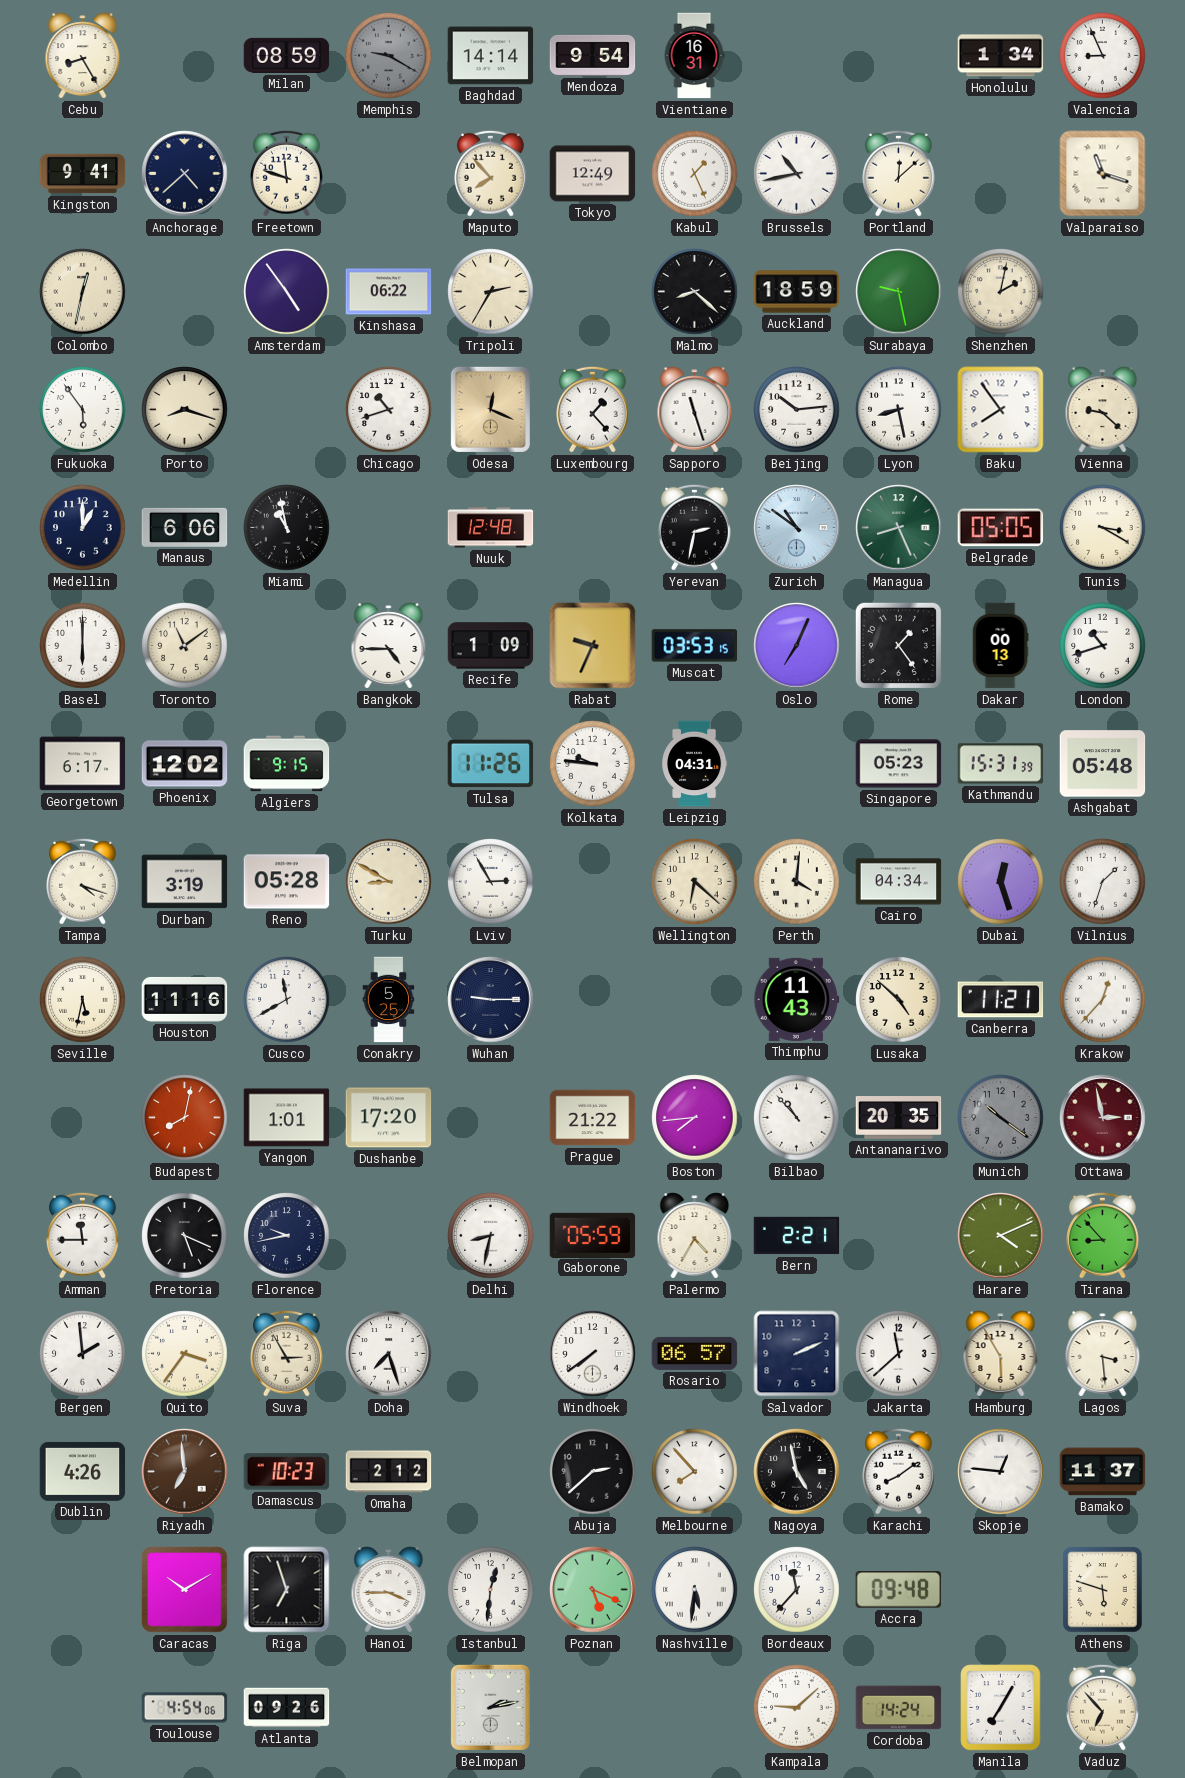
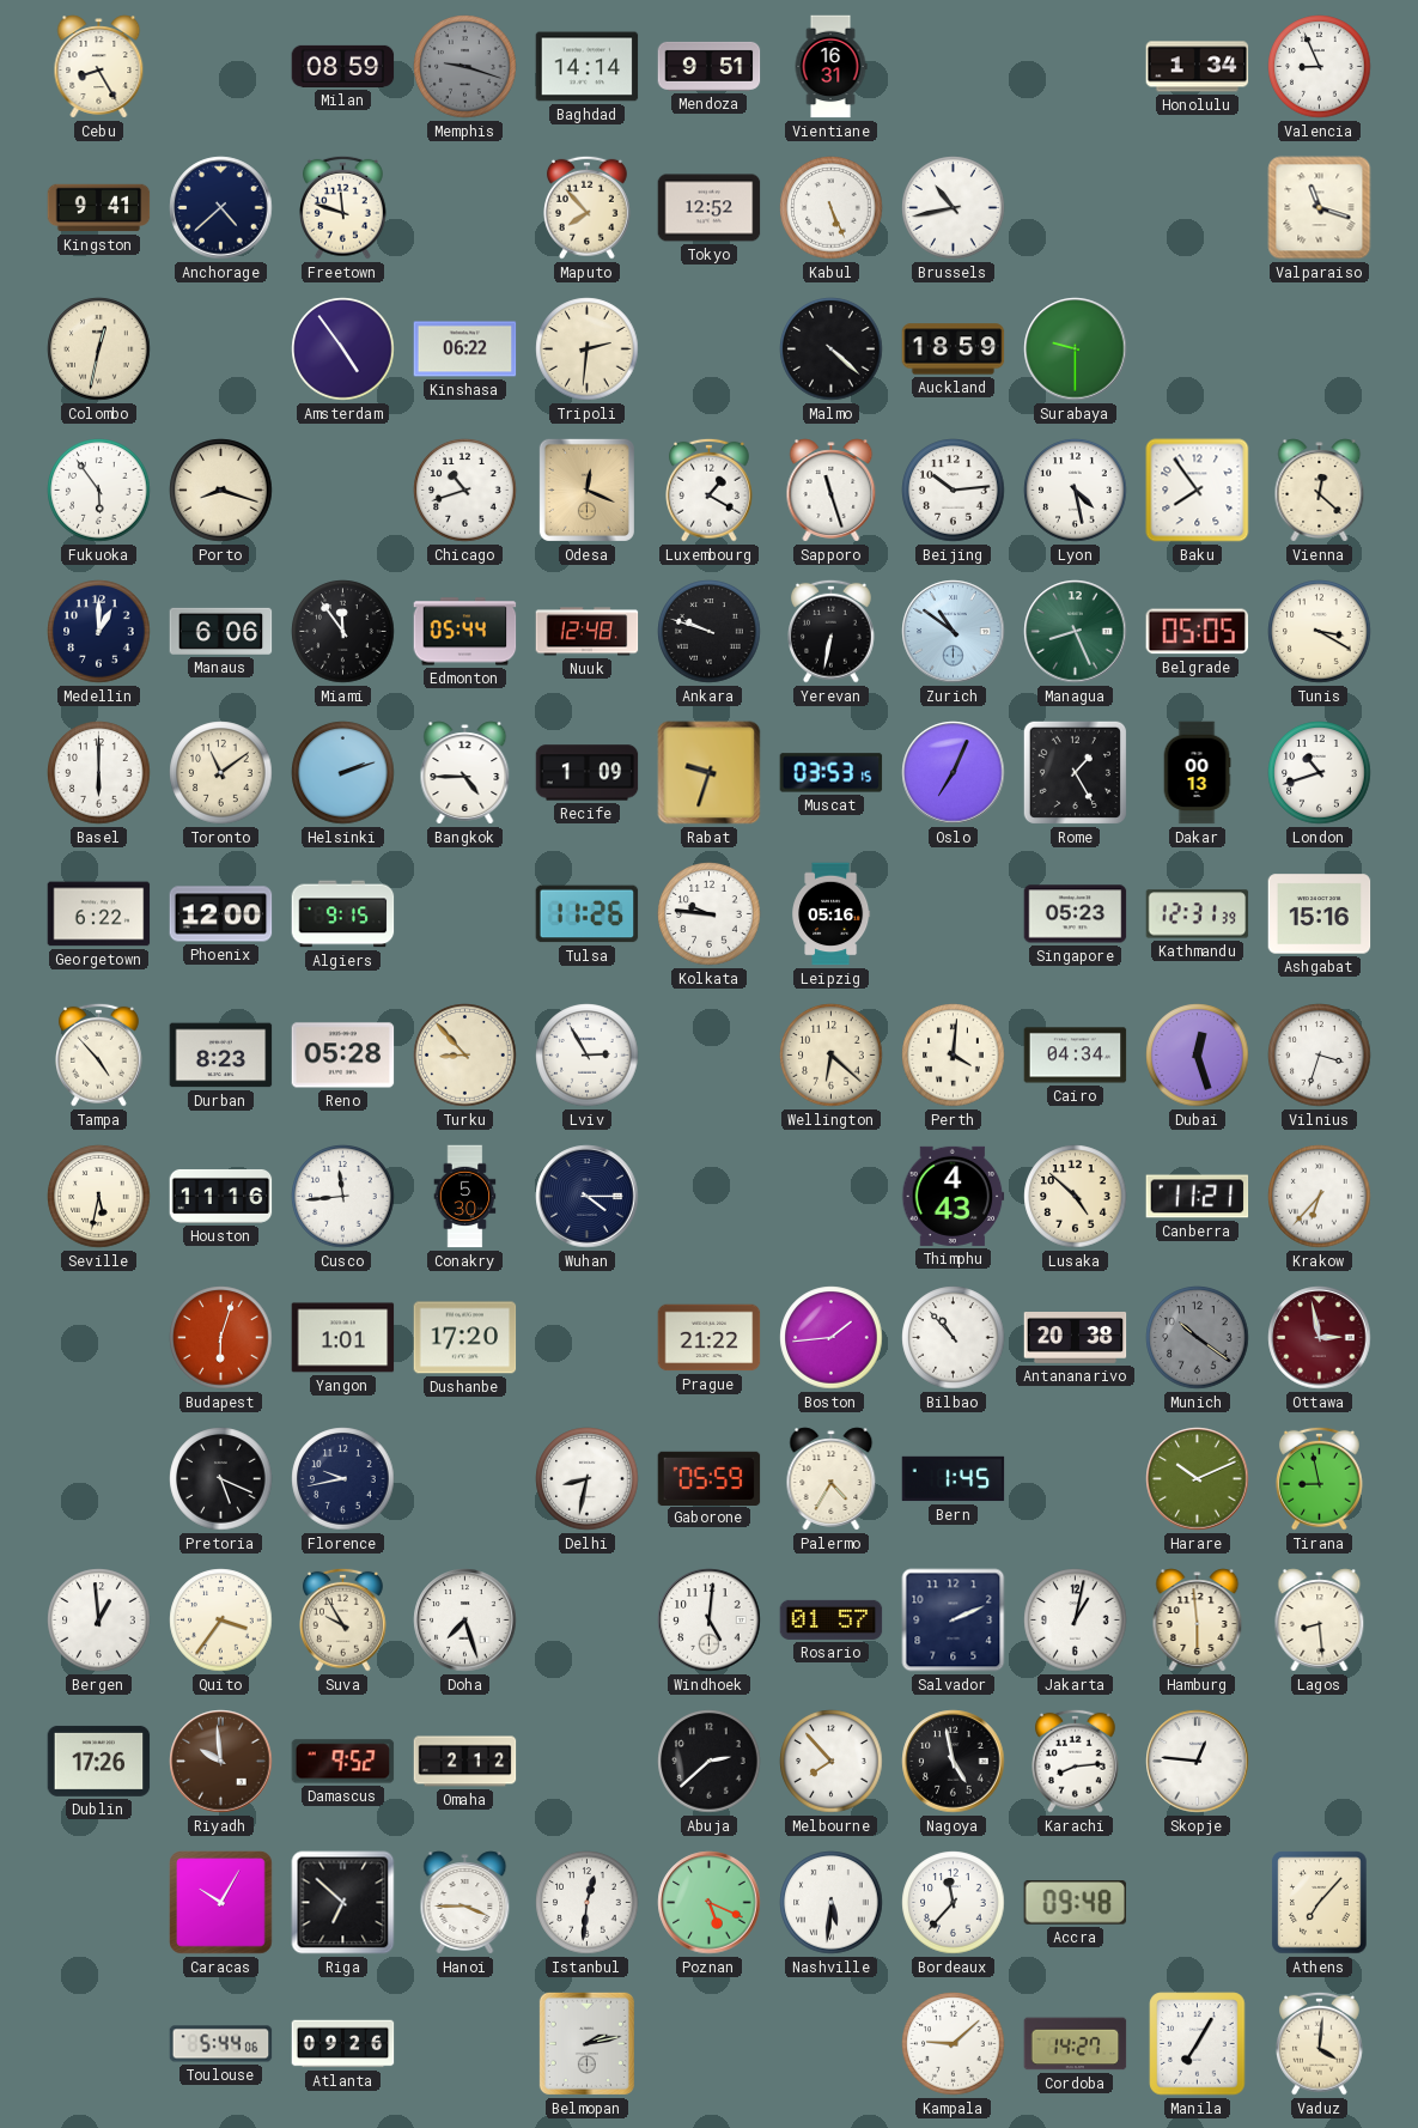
Memphis: 9:20 -> 9:18
Mendoza: 9:54 -> 9:51
Tokyo: 12:49 -> 12:52
Kabul: 1:26 -> 5:26
Portland: 12:08 -> none
Tripoli: 2:35 -> 2:31
Malmo: 8:22 -> 4:22
Surabaya: 9:28 -> 9:30
Shenzhen: 2:02 -> none
Luxembourg: 1:23 -> 1:20
Lyon: 8:28 -> 4:28
Vienna: 9:22 -> 12:22
Miami: 10:58 -> 11:54
Edmonton: none -> 05:44
Ankara: none -> 9:48
Yerevan: 2:32 -> 6:32
Helsinki: none -> 2:12
Rabat: 9:34 -> 9:33
Rome: 1:24 -> 1:25
Georgetown: 6:17 -> 6:22
Phoenix: 12:02 -> 12:00
Leipzig: 04:31 -> 05:16
Kathmandu: 15:31 -> 12:31
Ashgabat: 05:48 -> 15:16
Tampa: 4:18 -> 4:53
Durban: 3:19 -> 8:23
Turku: 8:50 -> 8:53
Vilnius: 1:33 -> 3:33
Cusco: 11:40 -> 11:44
Conakry: 5:25 -> 5:30
Wuhan: 9:15 -> 4:15
Thimphu: 11:43 -> 4:43
Krakow: 12:37 -> 6:37
Budapest: 8:02 -> 6:03
Boston: 7:44 -> 1:44
Antananarivo: 20:35 -> 20:38
Amman: 11:45 -> none
Bern: 2:21 -> 1:45
Harare: 4:11 -> 10:11
Tirana: 8:53 -> 8:58
Bergen: 1:59 -> 12:59
Suva: 2:55 -> 9:55
Windhoek: 7:39 -> 5:01
Rosario: 06:57 -> 01:57
Jakarta: 11:38 -> 1:02
Hamburg: 5:55 -> 5:59
Lagos: 3:29 -> 8:29
Dublin: 4:26 -> 17:26
Riyadh: 6:59 -> 9:59
Damascus: 10:23 -> 9:52
Karachi: 8:09 -> 8:14
Bamako: 11:37 -> none
Caracas: 10:10 -> 10:05
Riga: 6:57 -> 6:52
Athens: 5:48 -> 7:07
Toulouse: 4:54 -> 5:44
Cordoba: 14:24 -> 14:27
Vaduz: 6:53 -> 4:01
